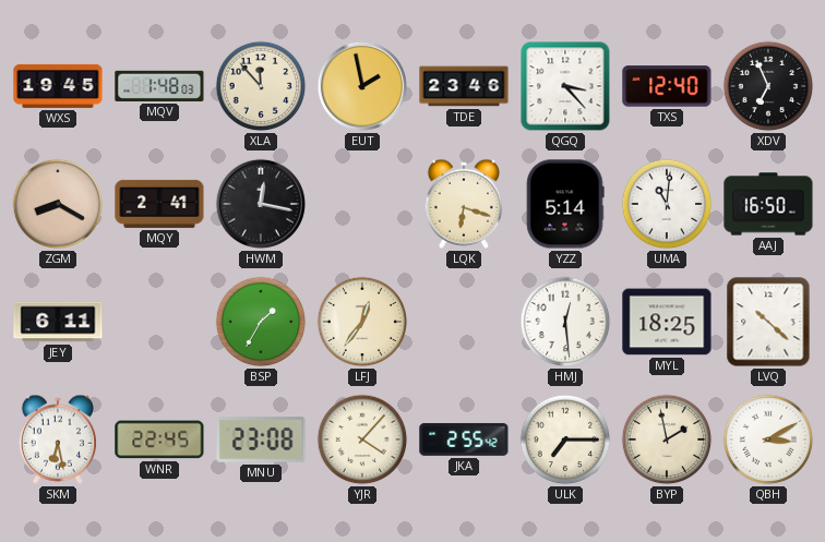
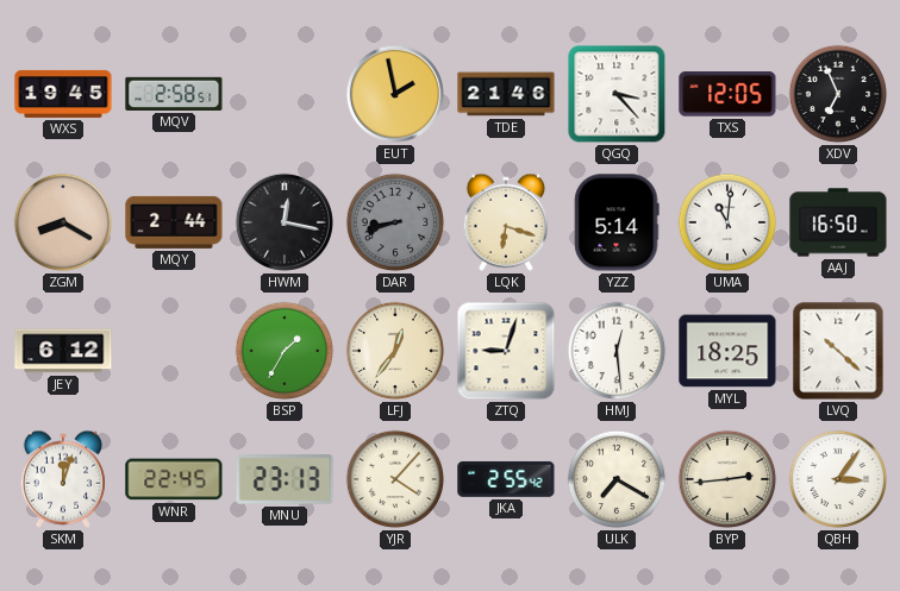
MQV: 1:48 -> 2:58
XLA: 11:53 -> none
TDE: 23:46 -> 21:46
TXS: 12:40 -> 12:05
MQY: 2:41 -> 2:44
DAR: none -> 8:42
JEY: 6:11 -> 6:12
ZTQ: none -> 9:03
SKM: 6:28 -> 12:03
MNU: 23:08 -> 23:13
ULK: 7:15 -> 7:20
BYP: 1:58 -> 2:44
QBH: 3:10 -> 3:06
